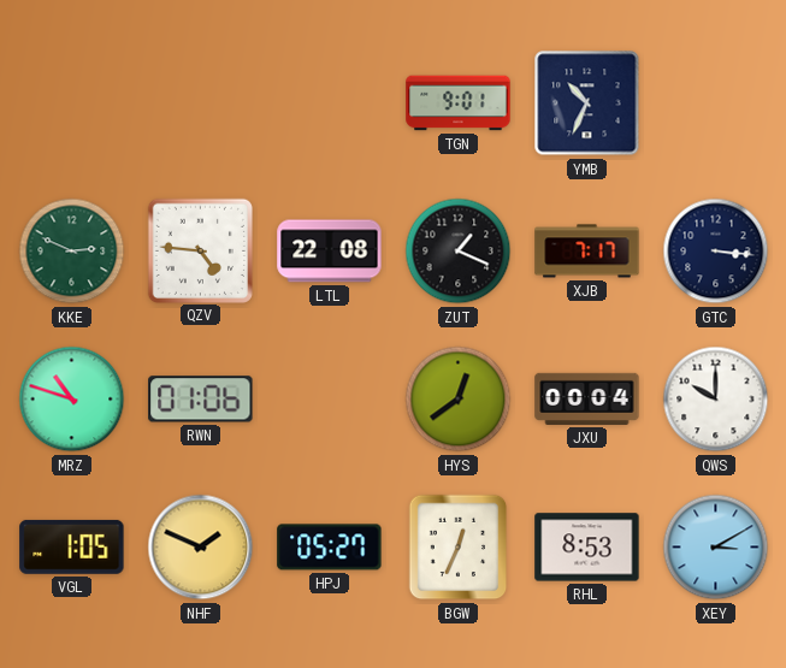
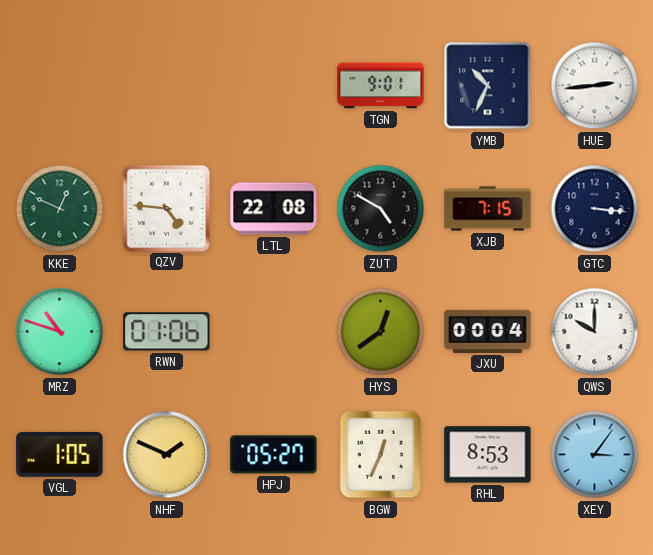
HUE: none -> 2:44
KKE: 2:49 -> 12:49
ZUT: 1:19 -> 4:50
XJB: 7:17 -> 7:15
XEY: 3:10 -> 3:06
